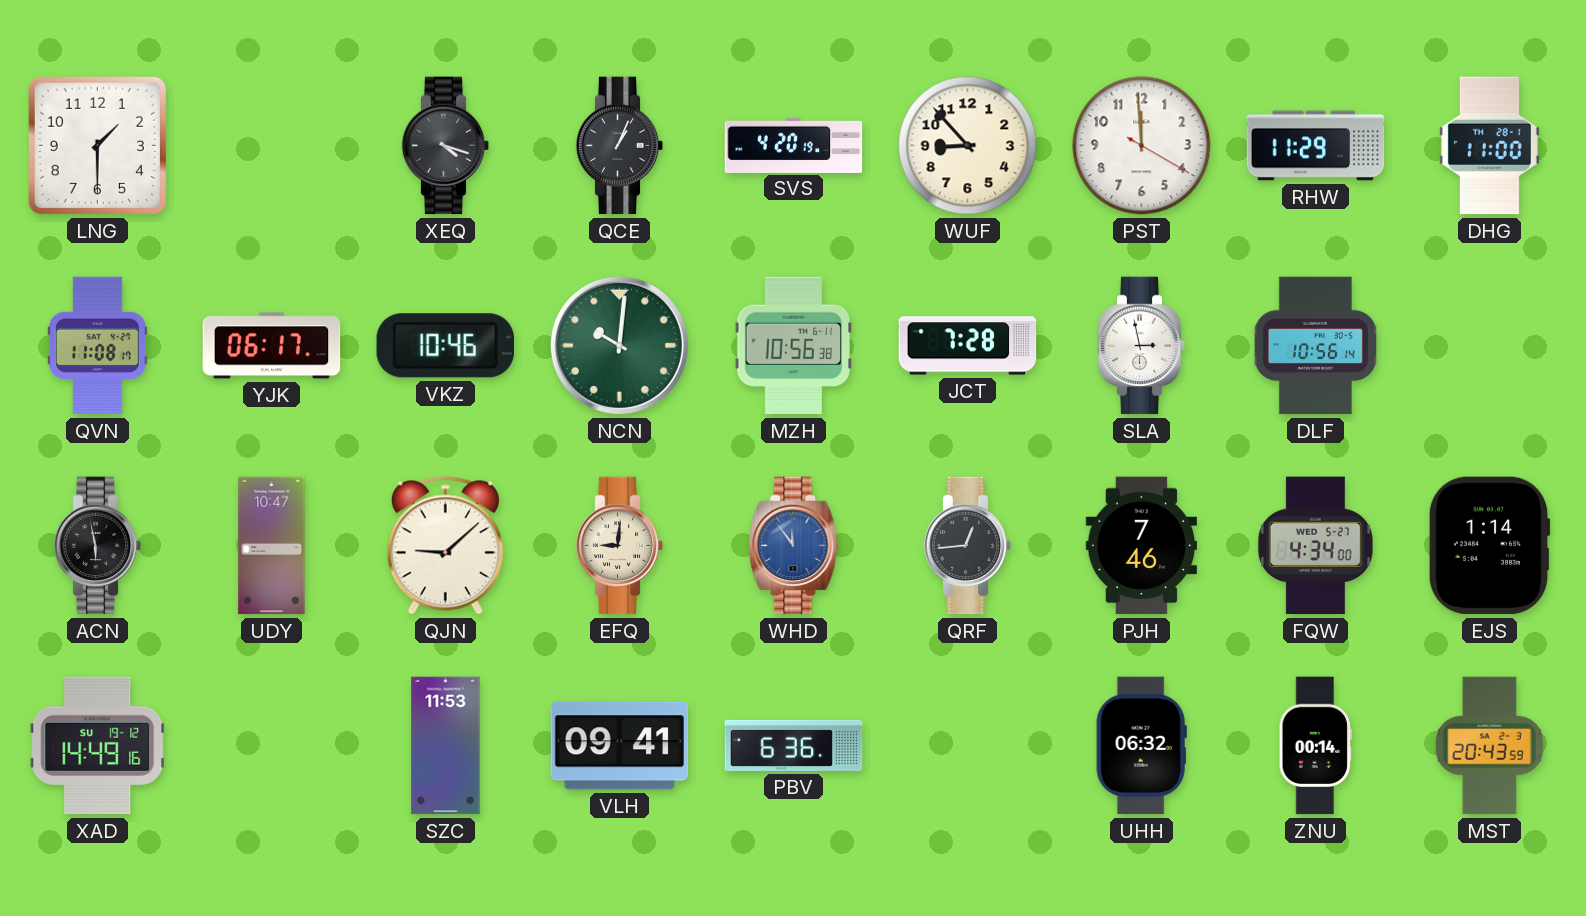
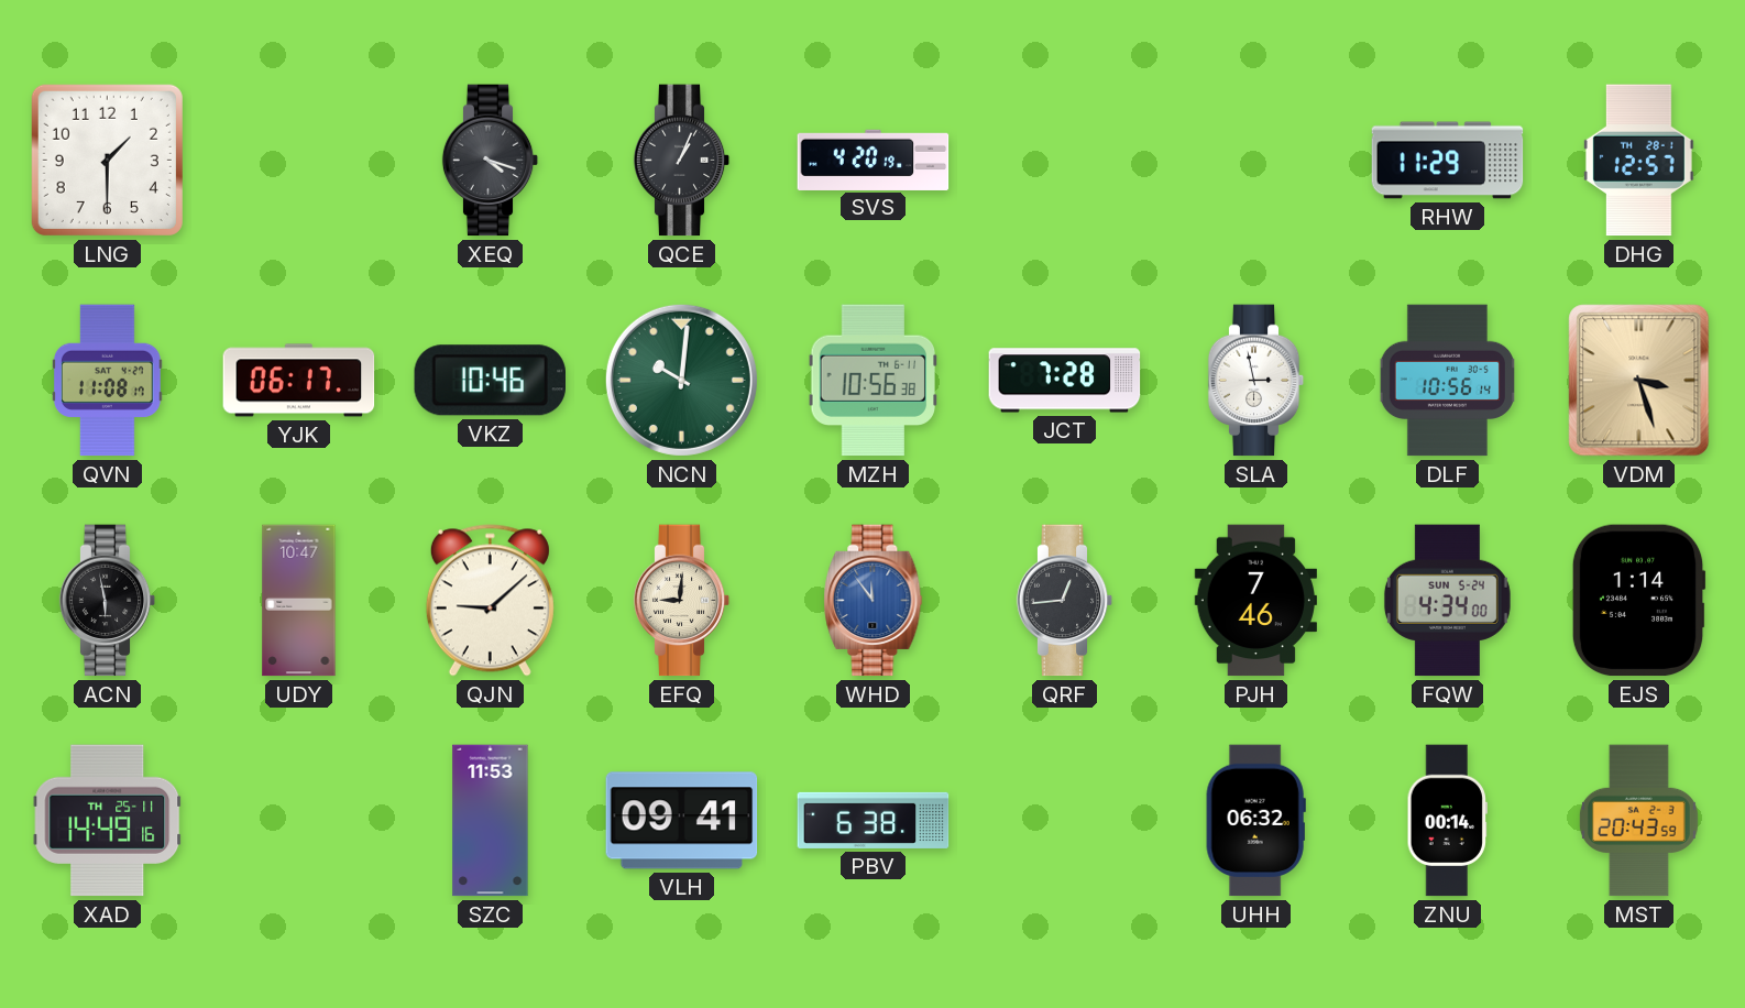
WUF: 8:53 -> none
PST: 11:59 -> none
DHG: 11:00 -> 12:57
VDM: none -> 3:27
FQW date: WED 5-27 -> SUN 5-24
XAD date: SU 19-12 -> TH 25-11
PBV: 6:36 -> 6:38
